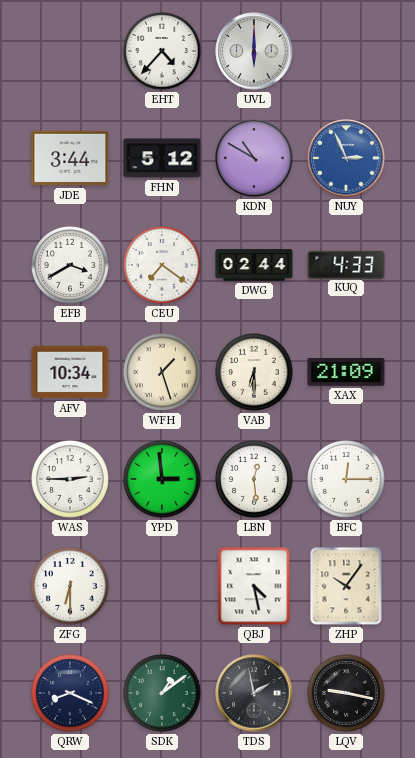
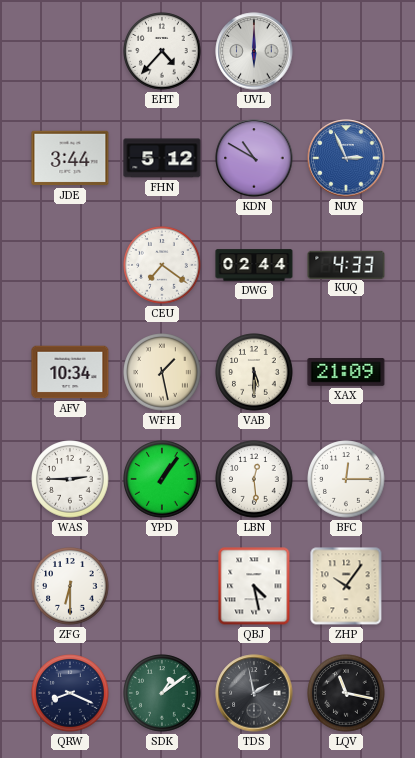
EFB: 3:40 -> none
WFH: 1:27 -> 1:28
VAB: 6:30 -> 5:30
YPD: 2:59 -> 1:06
LQV: 9:17 -> 11:17
